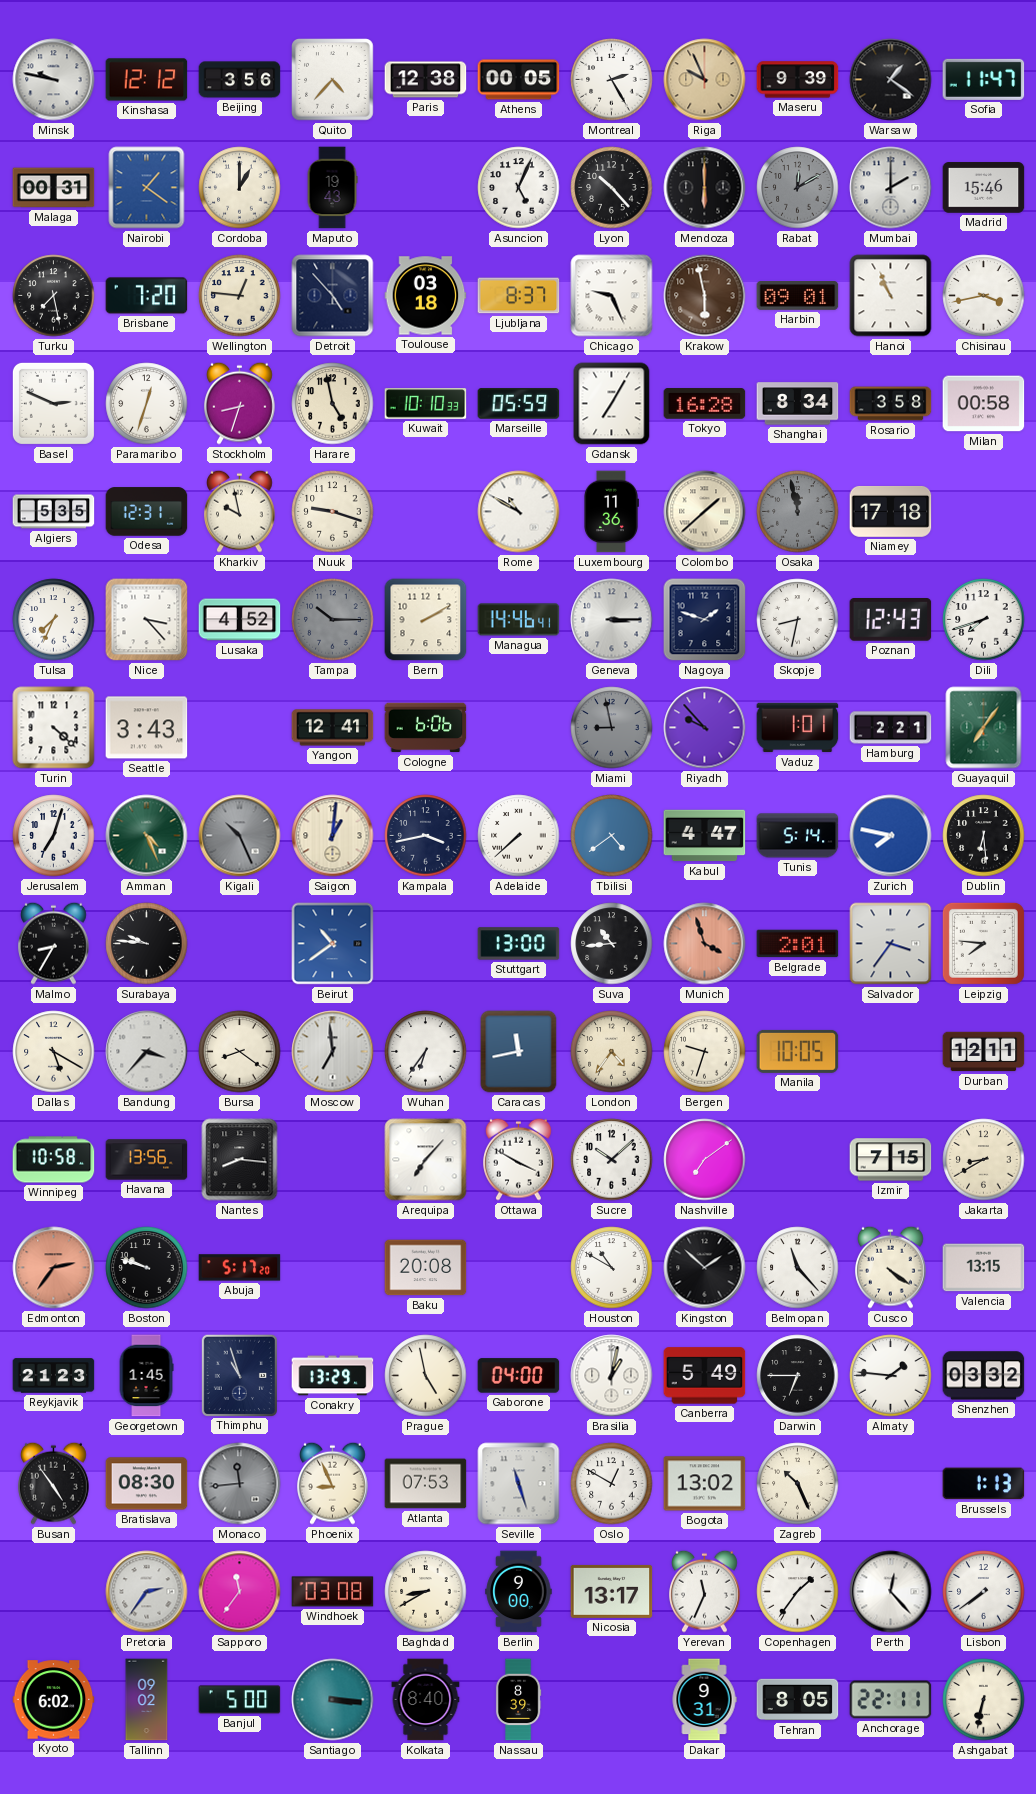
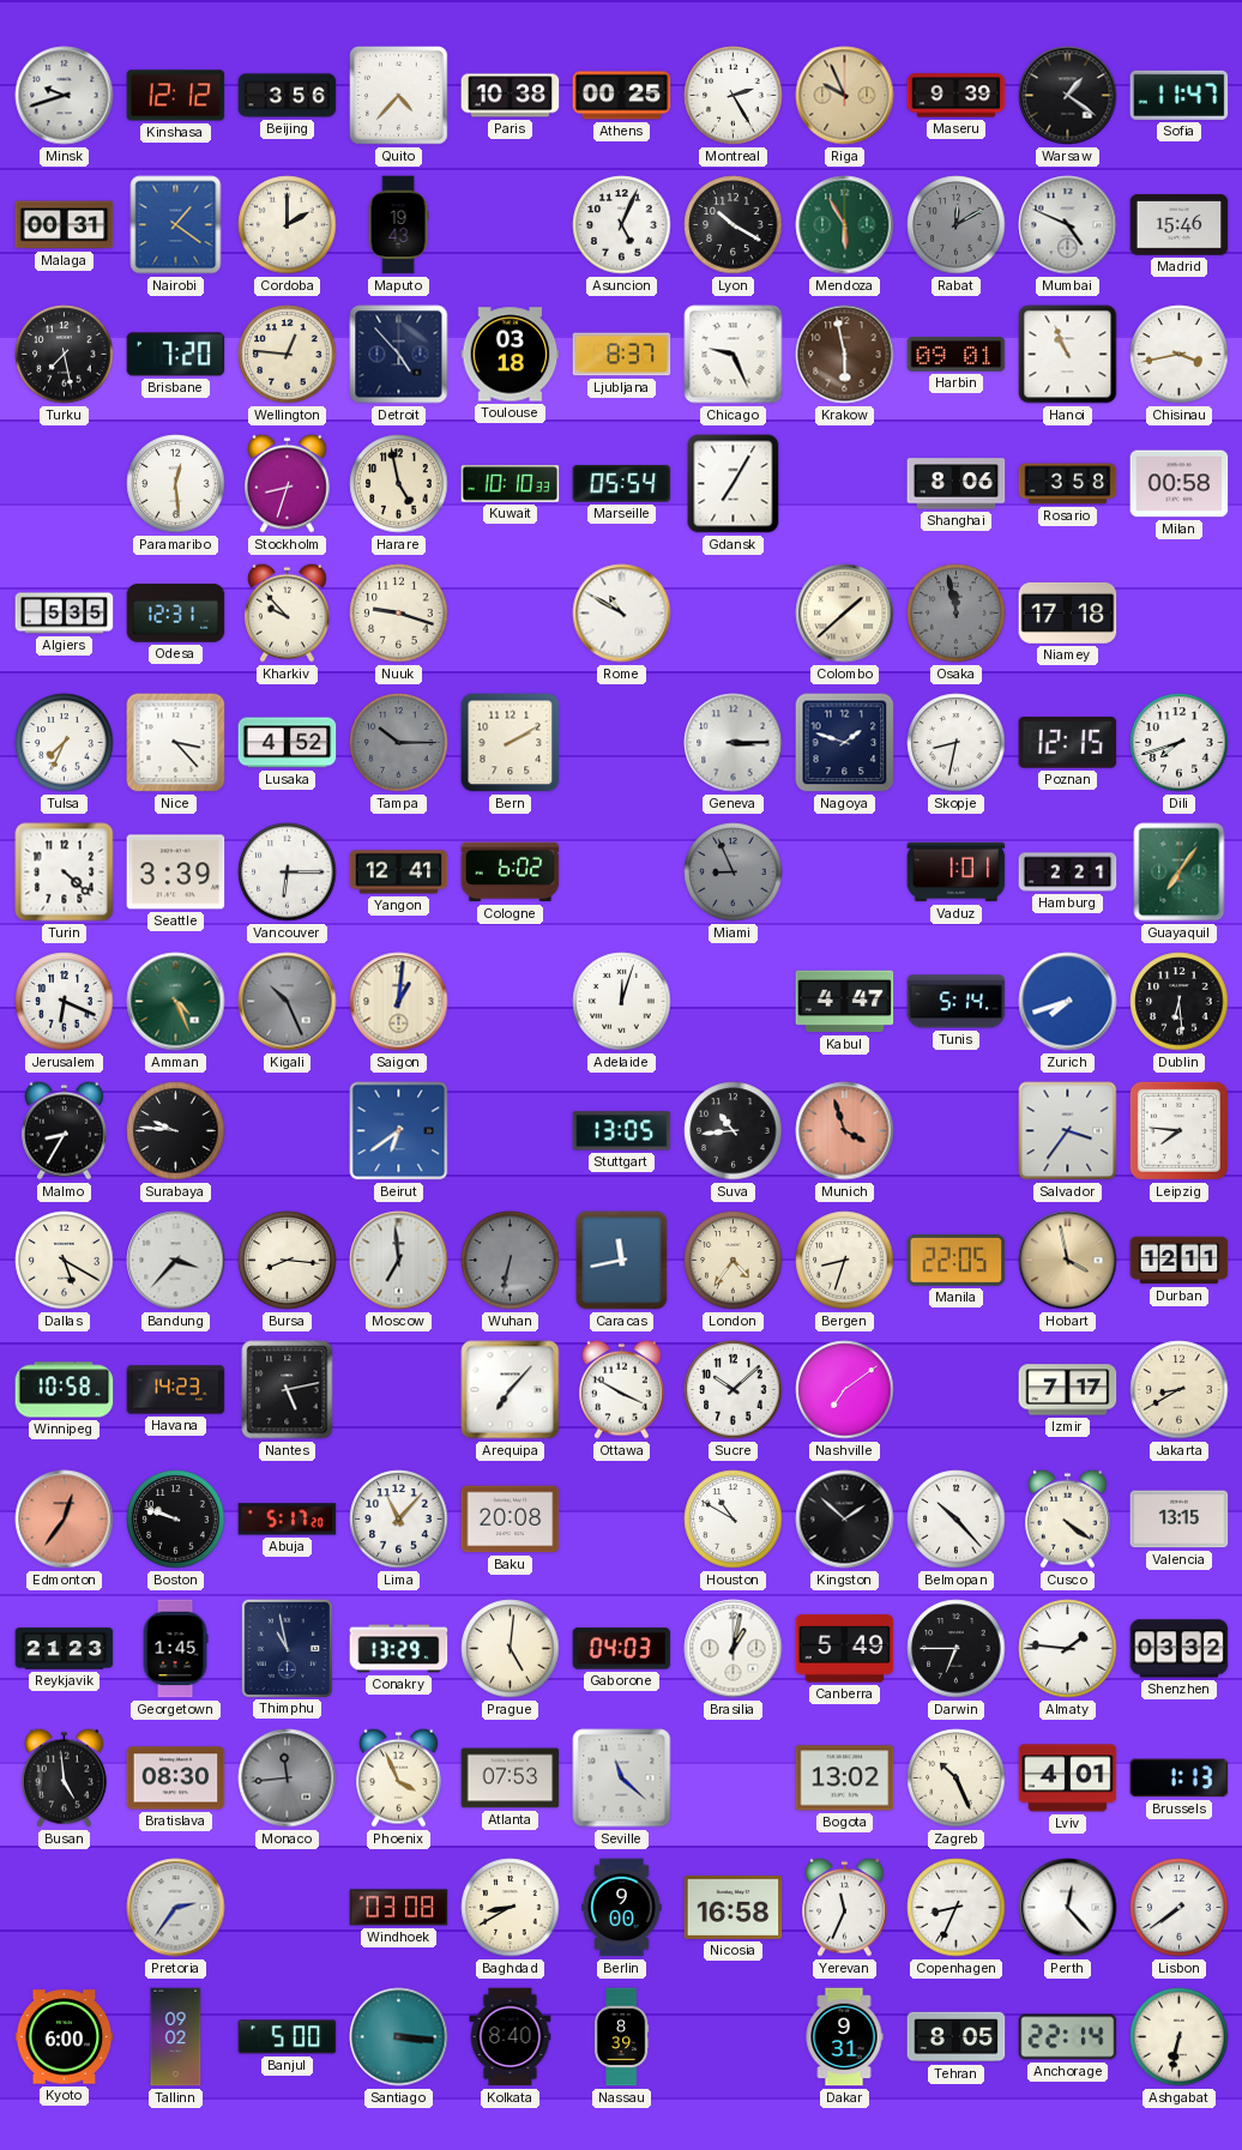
Minsk: 9:47 -> 9:42
Paris: 12:38 -> 10:38
Athens: 00:05 -> 00:25
Cordoba: 1:00 -> 2:00
Lyon: 10:23 -> 10:20
Mendoza: 6:00 -> 5:55
Mendoza dial: black -> green
Mumbai: 2:00 -> 4:49
Basel: 2:49 -> none
Paramaribo: 12:33 -> 12:29
Marseille: 05:59 -> 05:54
Tokyo: 16:28 -> none
Shanghai: 8:34 -> 8:06
Kharkiv: 9:58 -> 9:53
Luxembourg: 11:36 -> none
Managua: 14:46 -> none
Poznan: 12:43 -> 12:15
Seattle: 3:43 -> 3:39
Vancouver: none -> 6:15
Cologne: 6:06 -> 6:02
Miami: 8:58 -> 8:56
Riyadh: 9:53 -> none
Jerusalem: 7:03 -> 6:19
Kampala: 3:43 -> none
Adelaide: 7:38 -> 12:03
Tbilisi: 4:39 -> none
Zurich: 7:47 -> 7:42
Beirut: 10:39 -> 6:39
Stuttgart: 13:00 -> 13:05
Belgrade: 2:01 -> none
Bursa: 8:21 -> 8:16
Wuhan: 6:36 -> 6:32
Wuhan dial: white -> grey
Bergen: 9:33 -> 8:33
Manila: 10:05 -> 22:05
Hobart: none -> 3:58
Havana: 13:56 -> 14:23
Nantes: 8:16 -> 5:13
Izmir: 7:15 -> 7:17
Edmonton: 2:36 -> 12:36
Lima: none -> 11:07
Belmopan: 11:23 -> 10:23
Thimphu: 10:57 -> 10:58
Prague: 4:58 -> 5:01
Gaborone: 04:00 -> 04:03
Busan: 4:54 -> 4:59
Phoenix: 8:56 -> 3:56
Seville: 11:27 -> 11:22
Oslo: 12:50 -> none
Lviv: none -> 4:01
Sapporo: 11:36 -> none
Nicosia: 13:17 -> 16:58
Copenhagen: 1:36 -> 8:34
Kyoto: 6:02 -> 6:00
Anchorage: 22:11 -> 22:14
